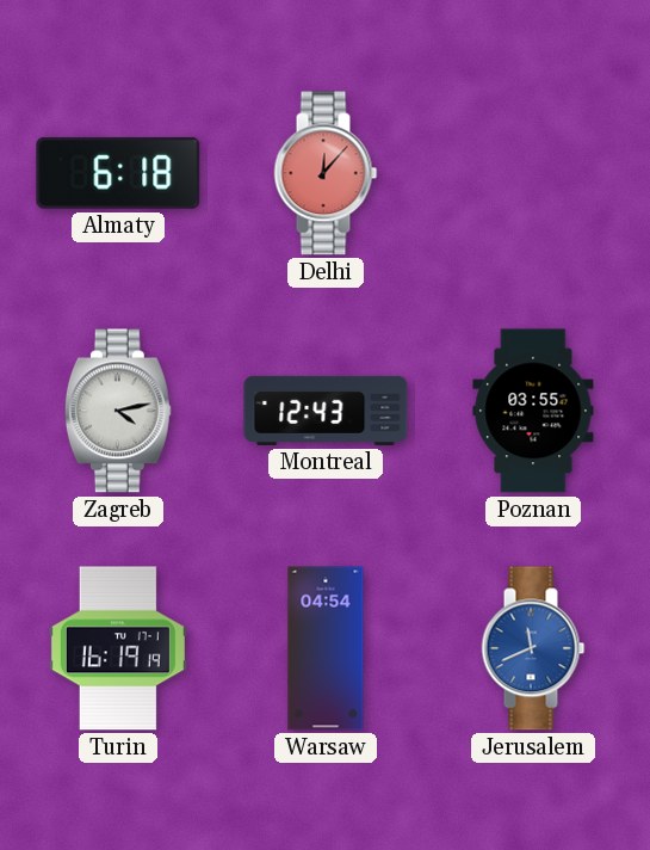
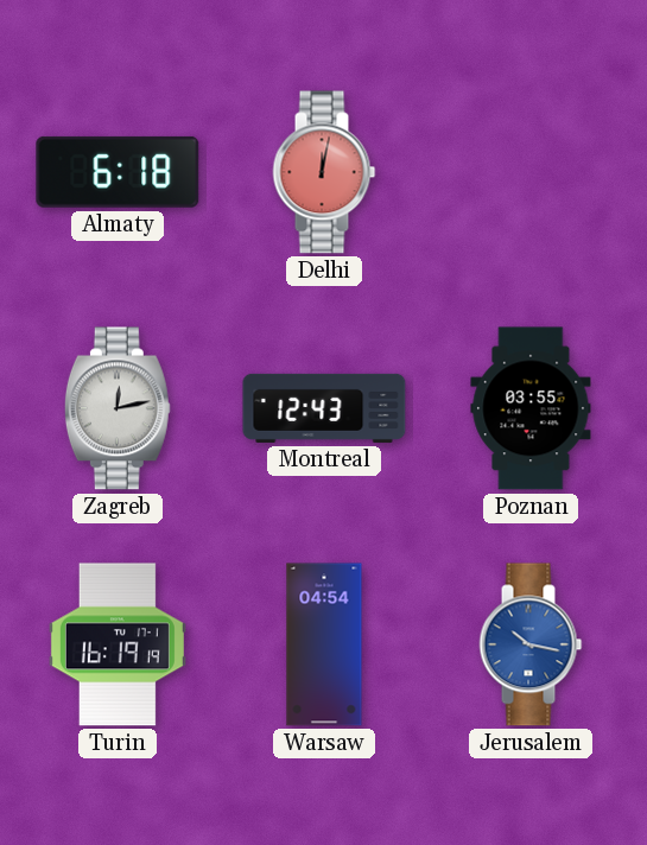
Delhi: 12:07 -> 12:02
Zagreb: 4:13 -> 12:13
Jerusalem: 11:41 -> 10:17
